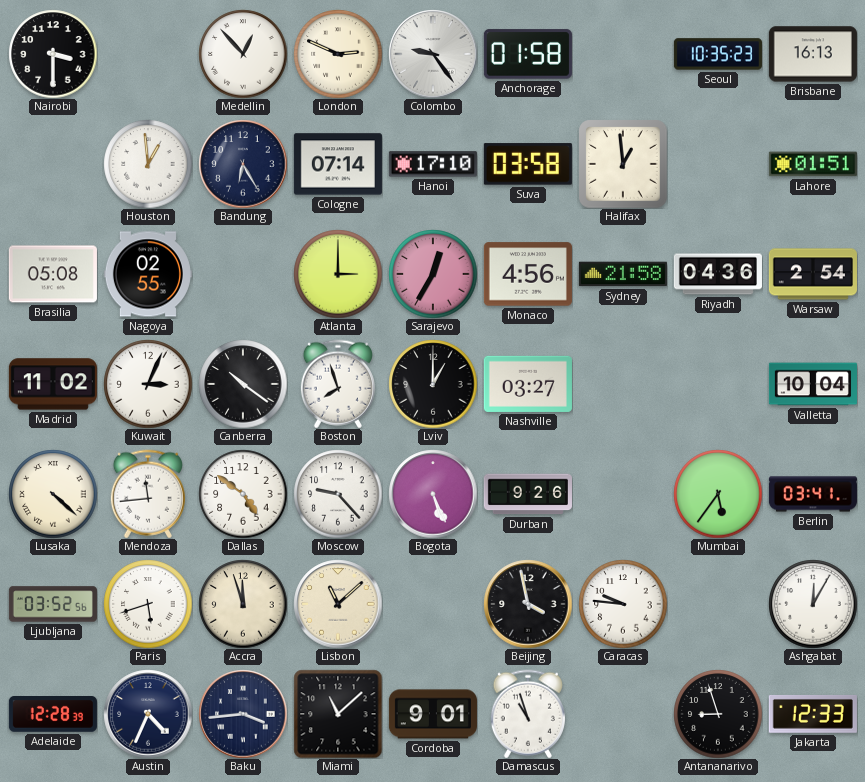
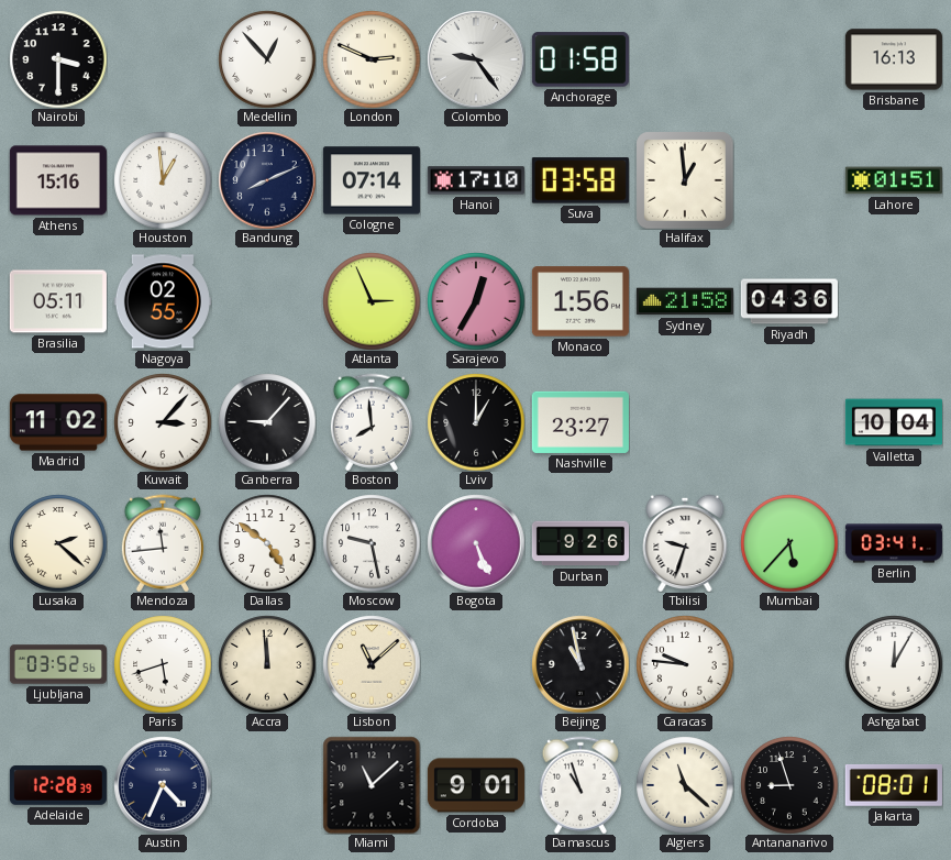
Seoul: 10:35 -> none
Athens: none -> 15:16
Bandung: 6:25 -> 8:11
Brasilia: 05:08 -> 05:11
Atlanta: 3:00 -> 2:56
Monaco: 4:56 -> 1:56
Warsaw: 2:54 -> none
Kuwait: 3:04 -> 3:07
Canberra: 10:21 -> 9:07
Boston: 7:57 -> 7:59
Nashville: 03:27 -> 23:27
Lusaka: 4:22 -> 2:22
Moscow: 9:23 -> 9:28
Tbilisi: none -> 9:33
Mumbai: 5:36 -> 5:37
Accra: 11:57 -> 11:59
Beijing: 3:58 -> 10:58
Baku: 3:44 -> none
Algiers: none -> 11:22
Jakarta: 12:33 -> 08:01
